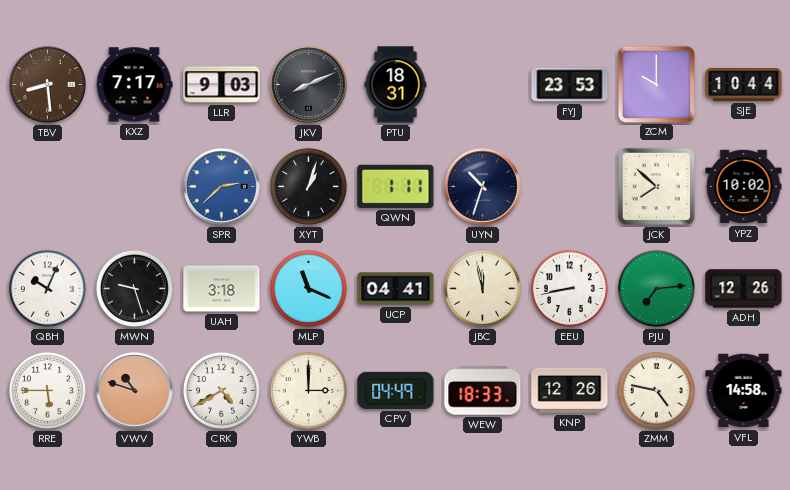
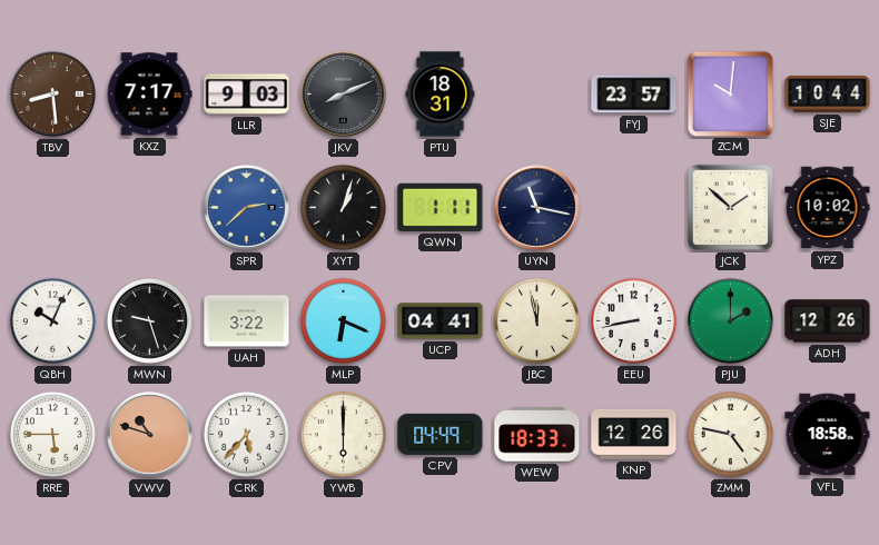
FYJ: 23:53 -> 23:57
ZCM: 10:00 -> 10:01
UYN: 10:33 -> 11:17
JCK: 7:52 -> 1:52
UAH: 3:18 -> 3:22
MLP: 11:19 -> 6:19
PJU: 7:14 -> 2:00
CRK: 4:40 -> 5:37
YWB: 3:00 -> 6:00
VFL: 14:58 -> 18:58
